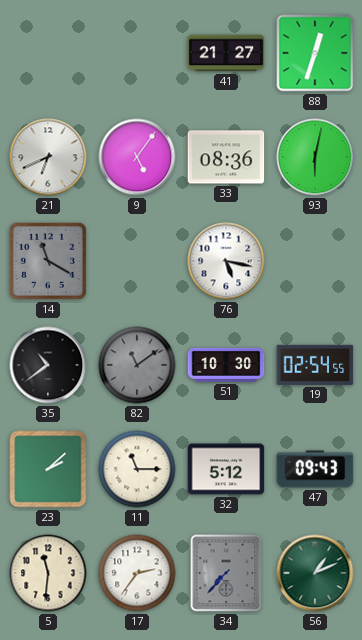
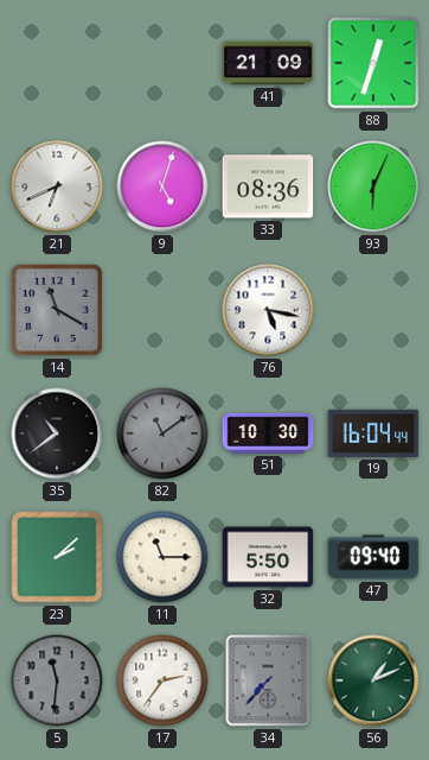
41: 21:27 -> 21:09
9: 5:06 -> 5:03
93: 6:02 -> 6:04
19: 02:54 -> 16:04
32: 5:12 -> 5:50
47: 09:43 -> 09:40
5 dial: cream -> grey
